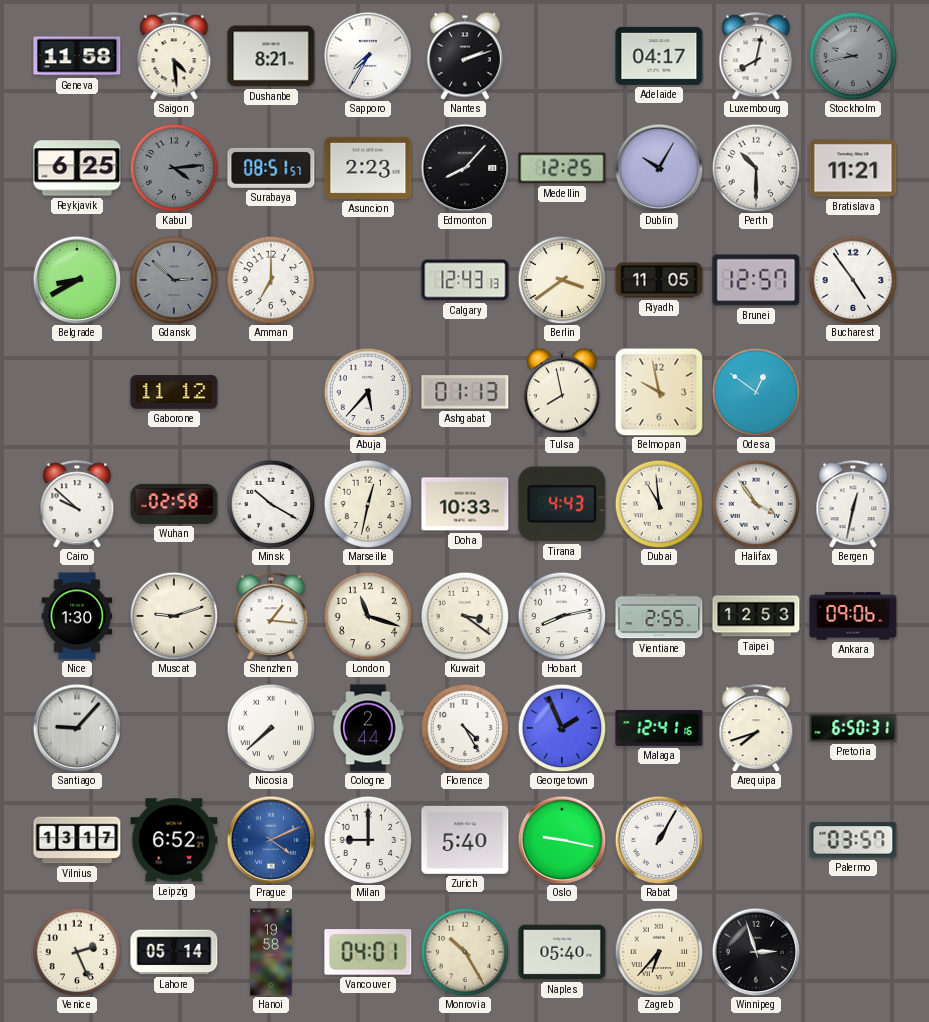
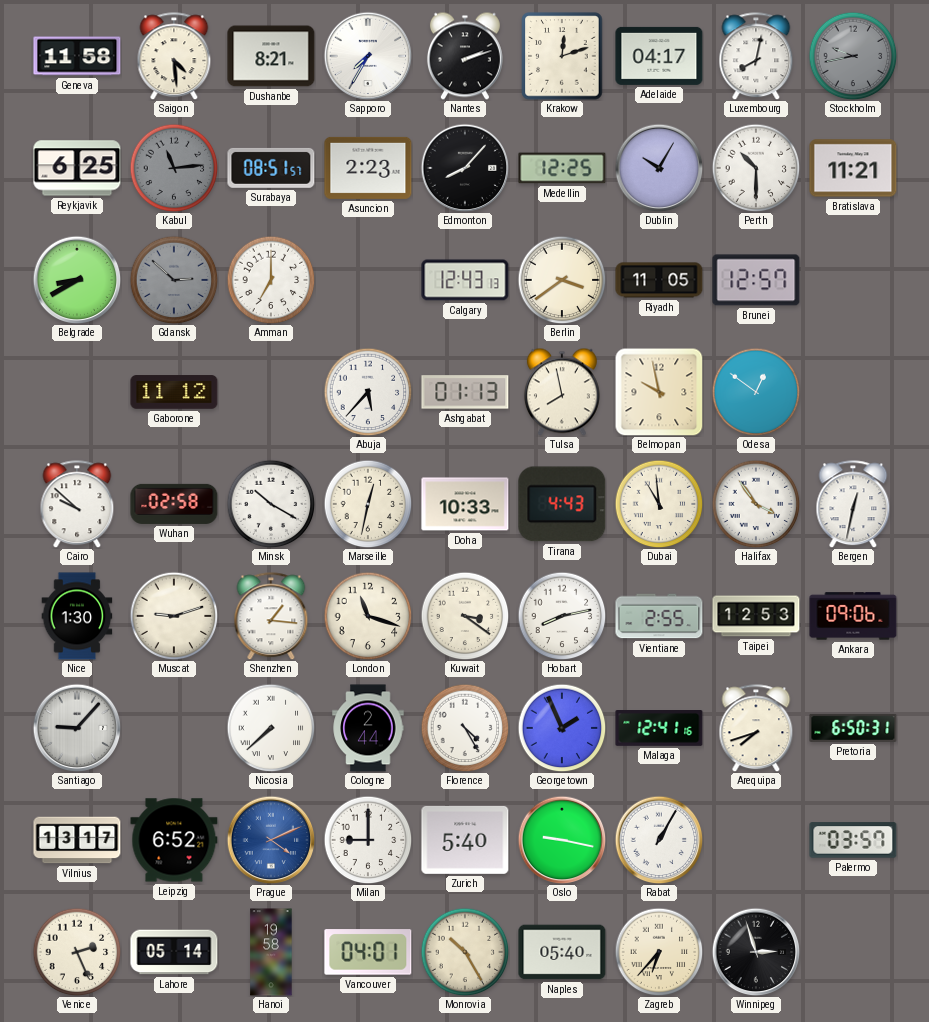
Krakow: none -> 12:12
Kabul: 4:14 -> 11:14
Bucharest: 4:54 -> none
